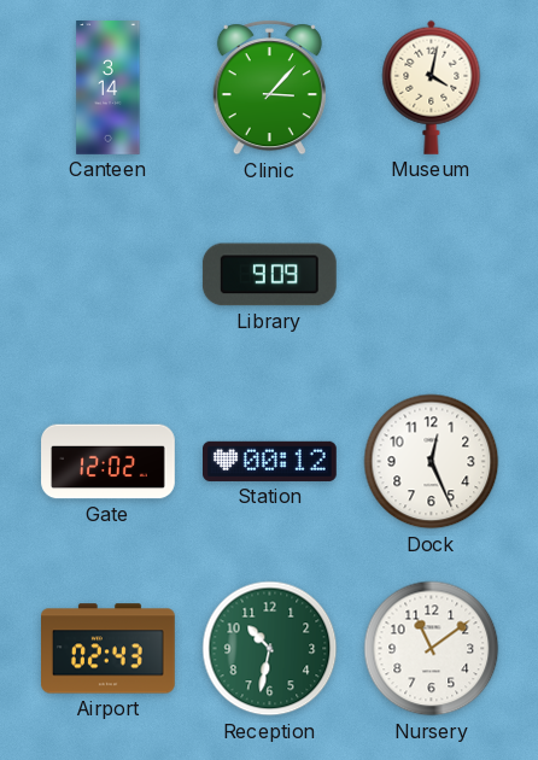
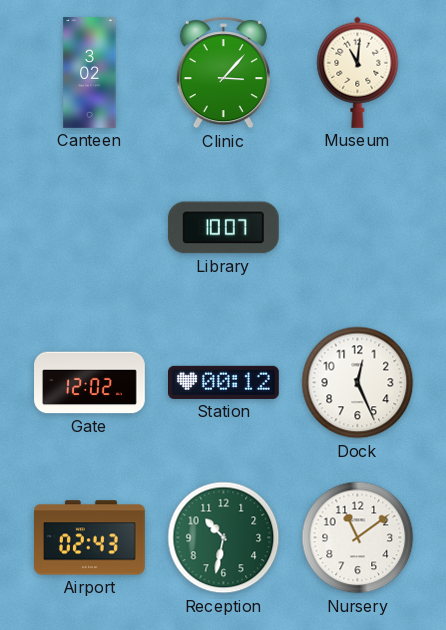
Canteen: 3:14 -> 3:02
Museum: 4:02 -> 11:01
Library: 9:09 -> 10:07
